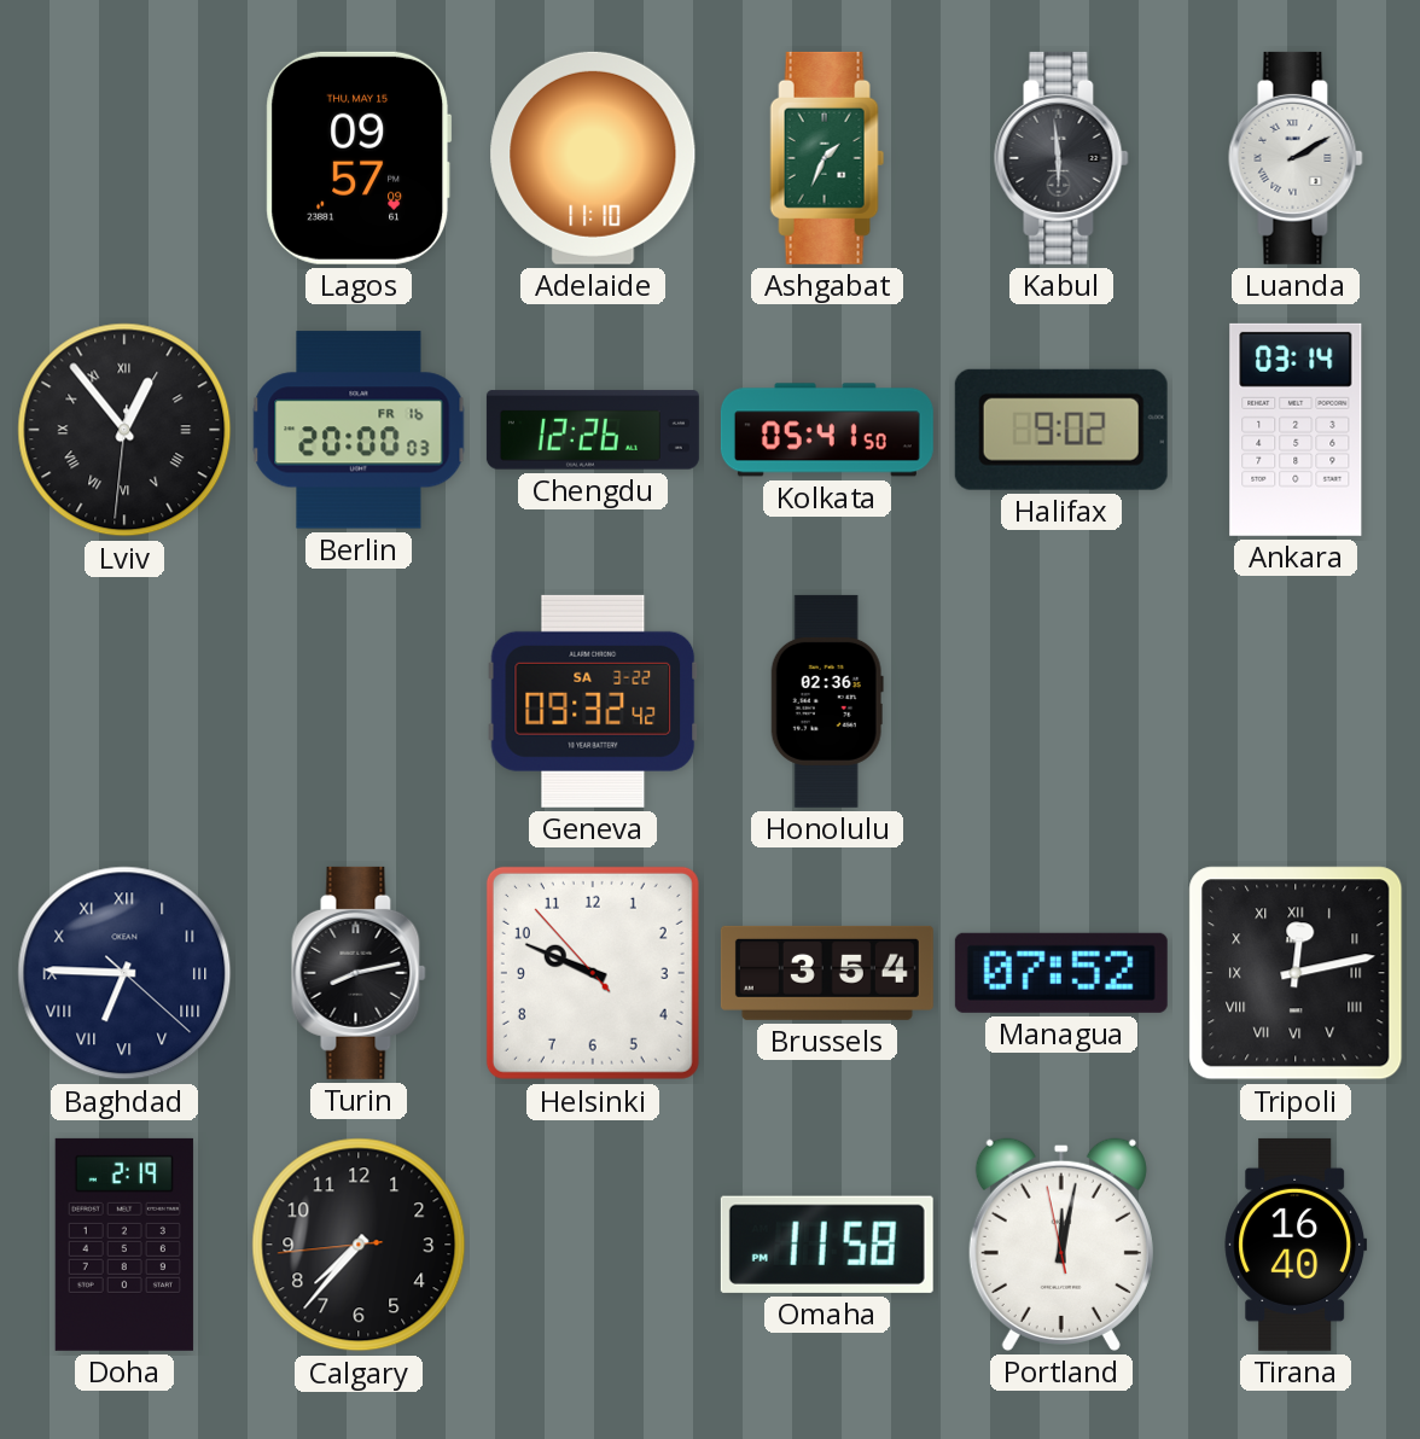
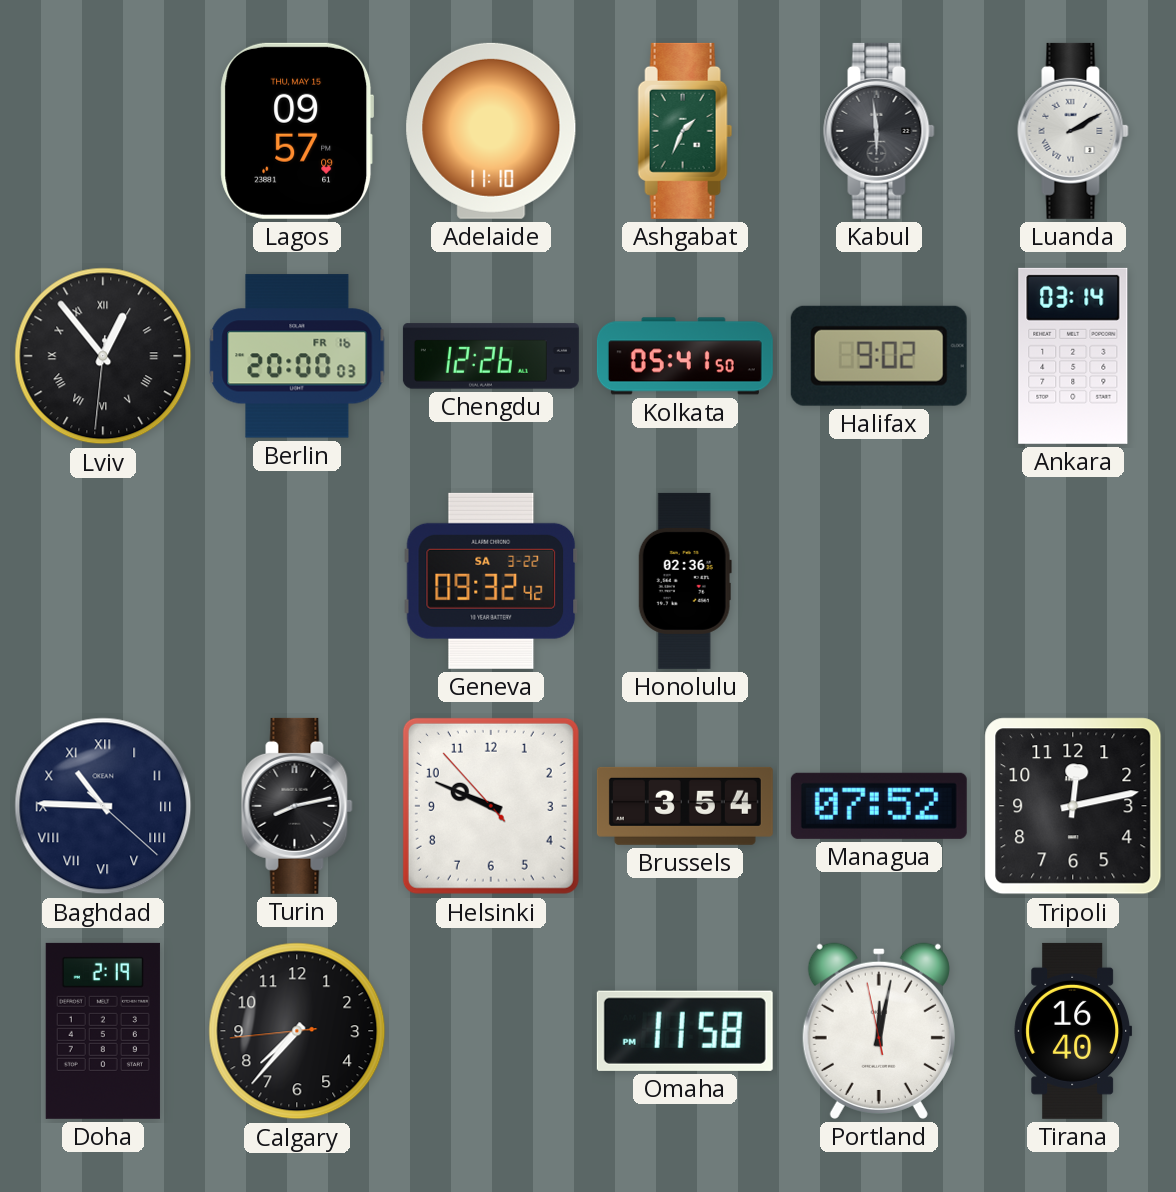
Baghdad: 6:45 -> 10:45
Tripoli numerals: Roman -> Arabic
